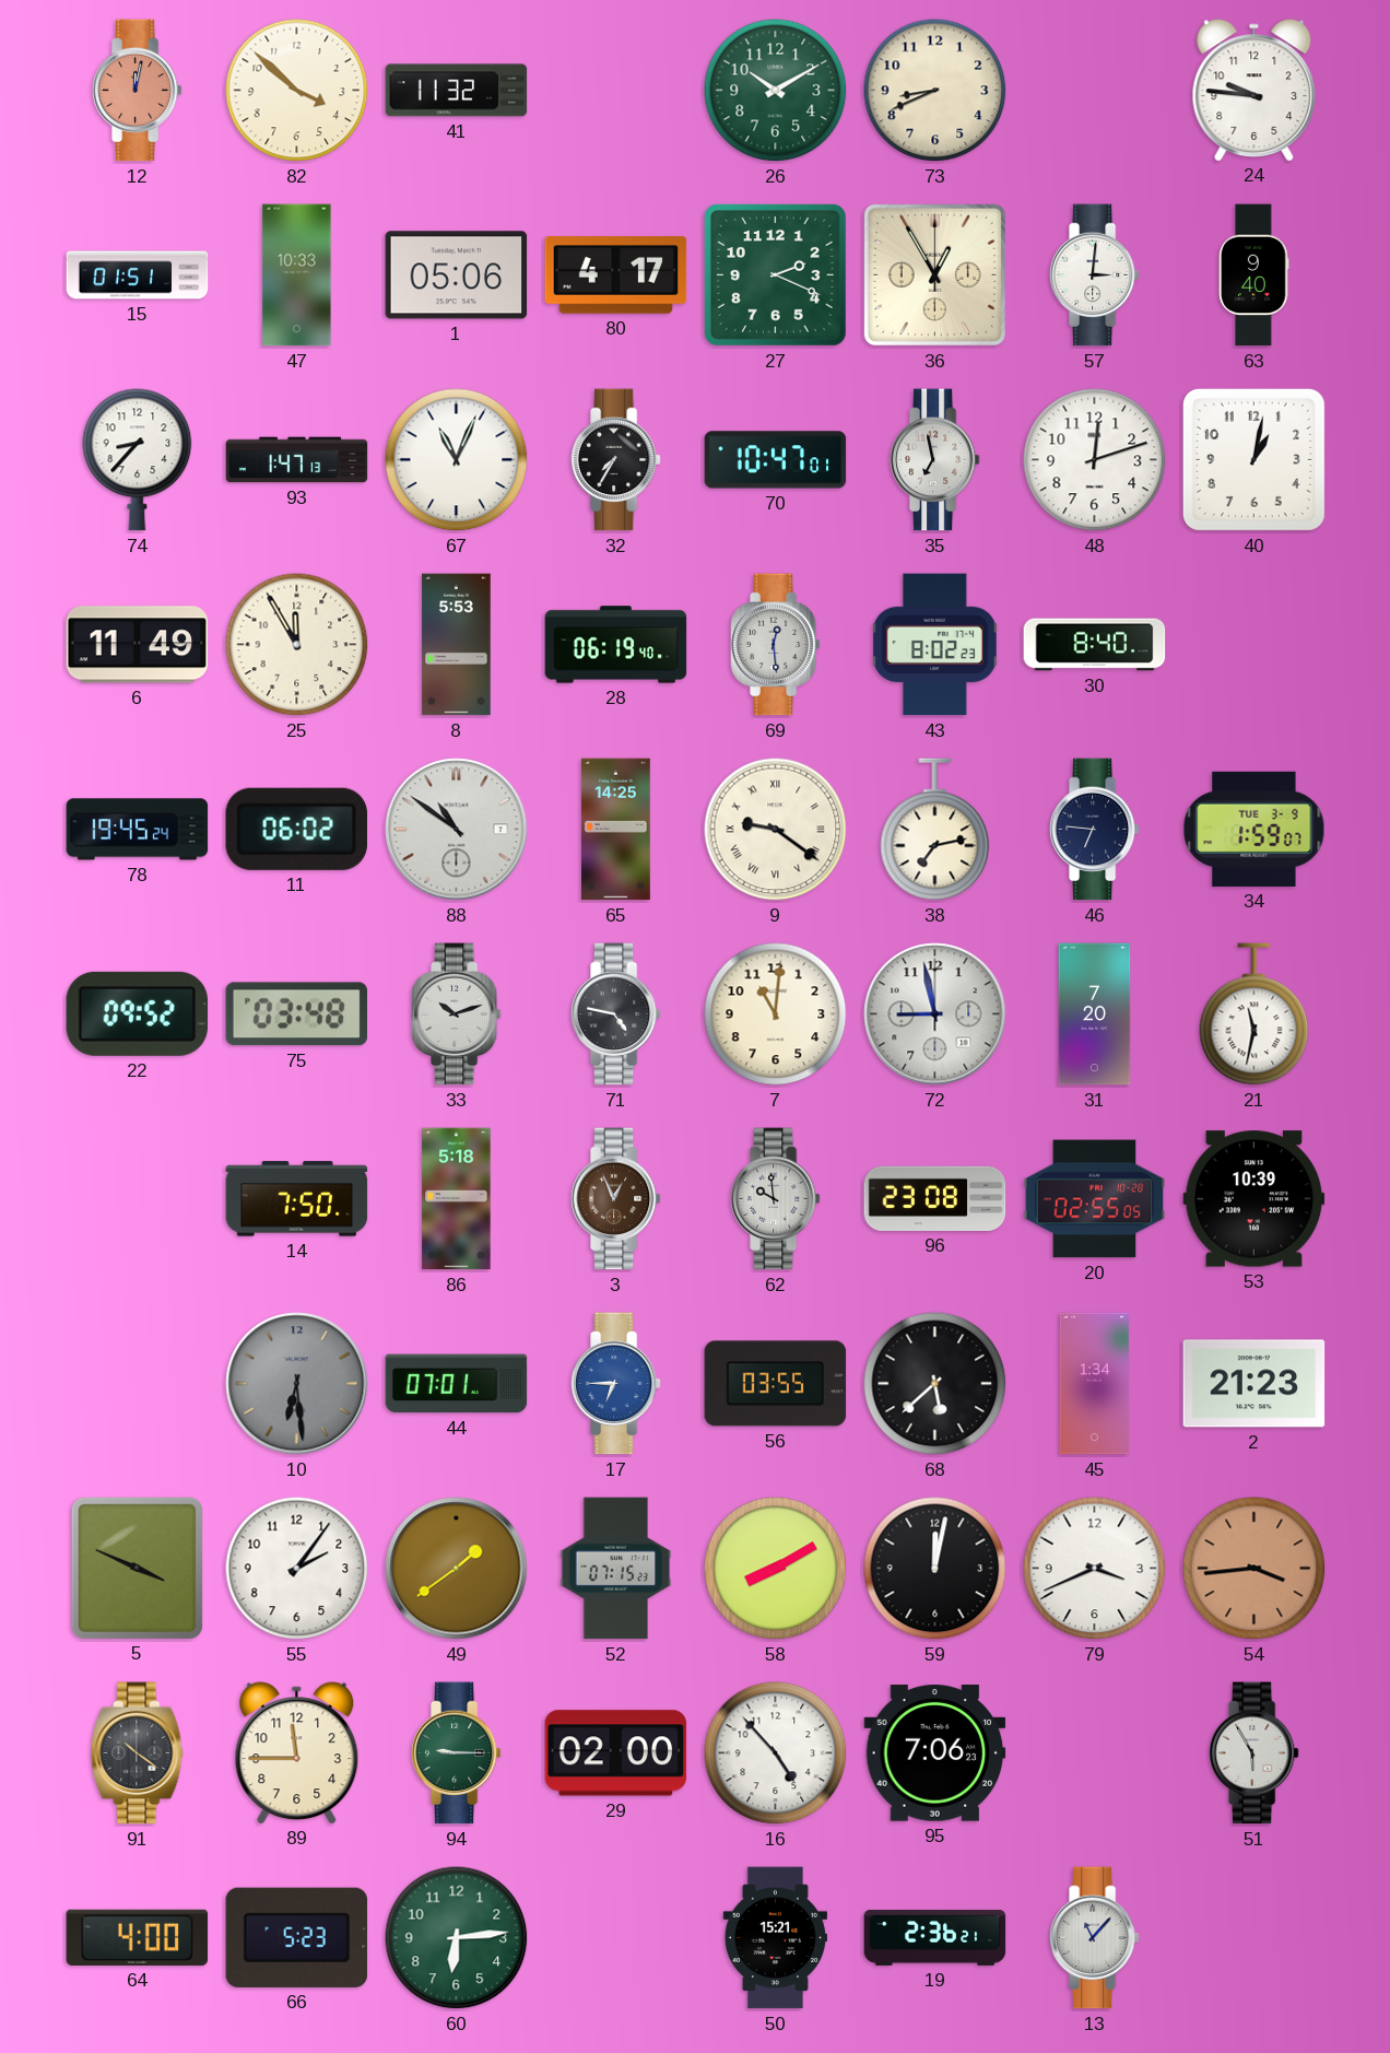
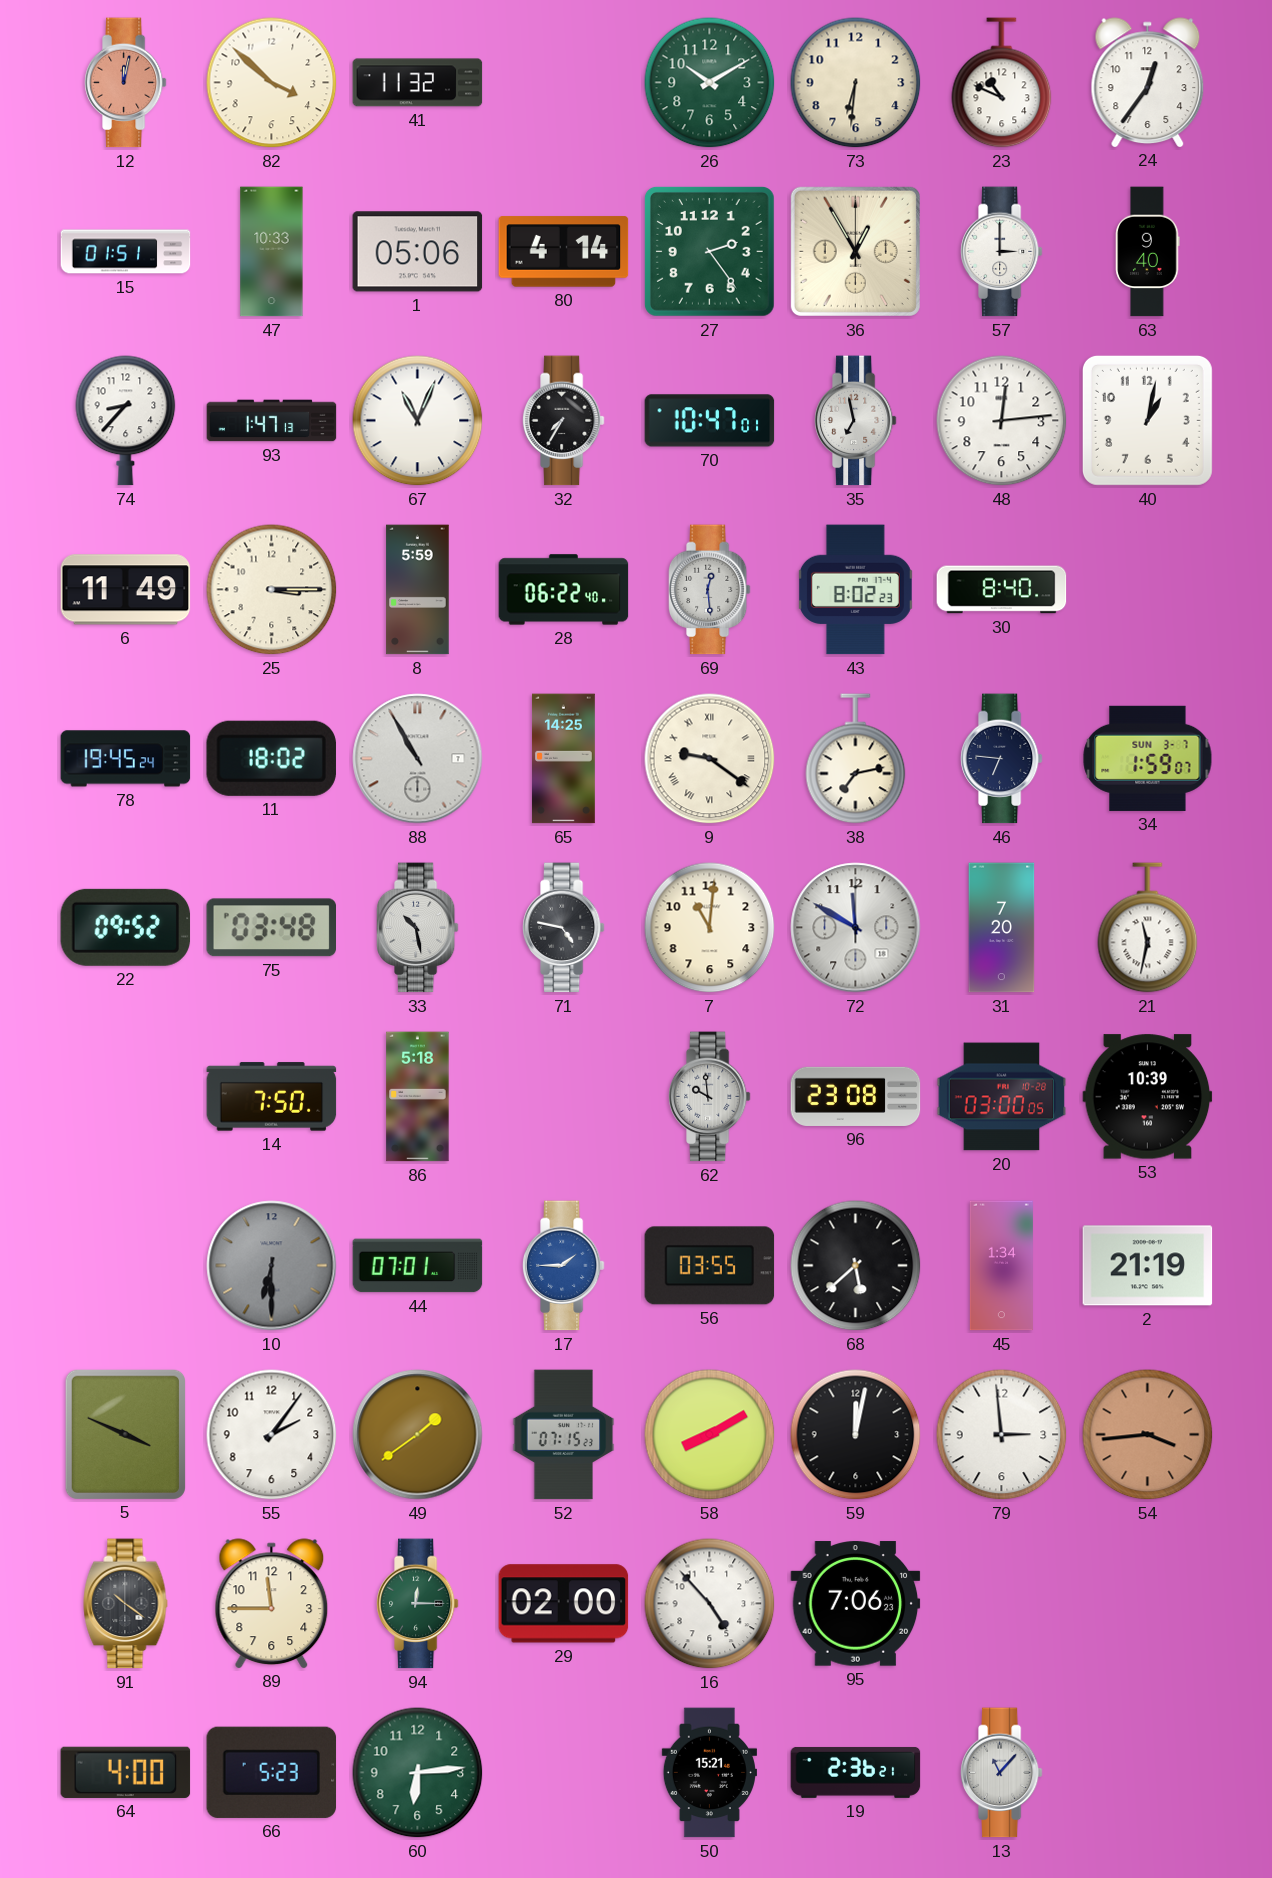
73: 8:41 -> 6:31
23: none -> 10:49
24: 9:46 -> 12:36
80: 4:17 -> 4:14
27: 2:19 -> 2:24
57: 3:01 -> 3:00
48: 12:12 -> 12:14
25: 11:55 -> 3:15
8: 5:53 -> 5:59
28: 06:19 -> 06:22
11: 06:02 -> 18:02
88: 10:51 -> 10:55
34 date: TUE 3-9 -> SUN 3-7
33: 10:12 -> 10:28
72: 8:58 -> 11:50
3: 12:56 -> none
20: 02:55 -> 03:00
10: 6:29 -> 6:30
17: 6:45 -> 1:45
2: 21:23 -> 21:19
79: 3:41 -> 2:59
94: 9:15 -> 12:15
51: 5:55 -> none
